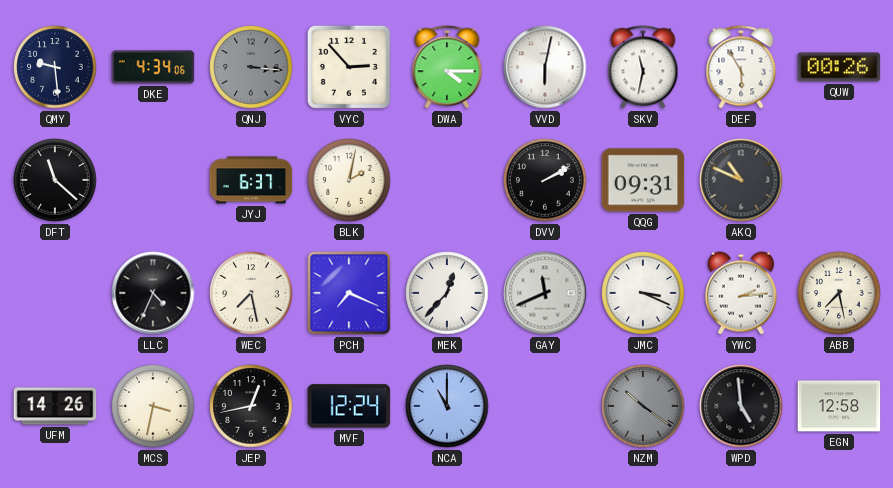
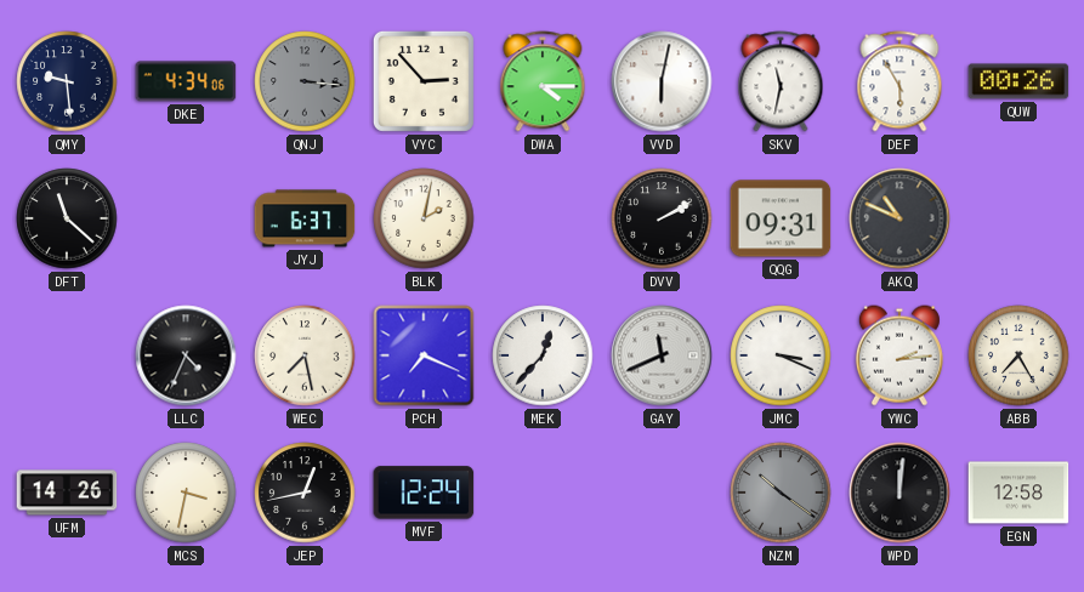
ABB: 7:28 -> 7:25
NCA: 11:00 -> none
WPD: 4:59 -> 12:01
